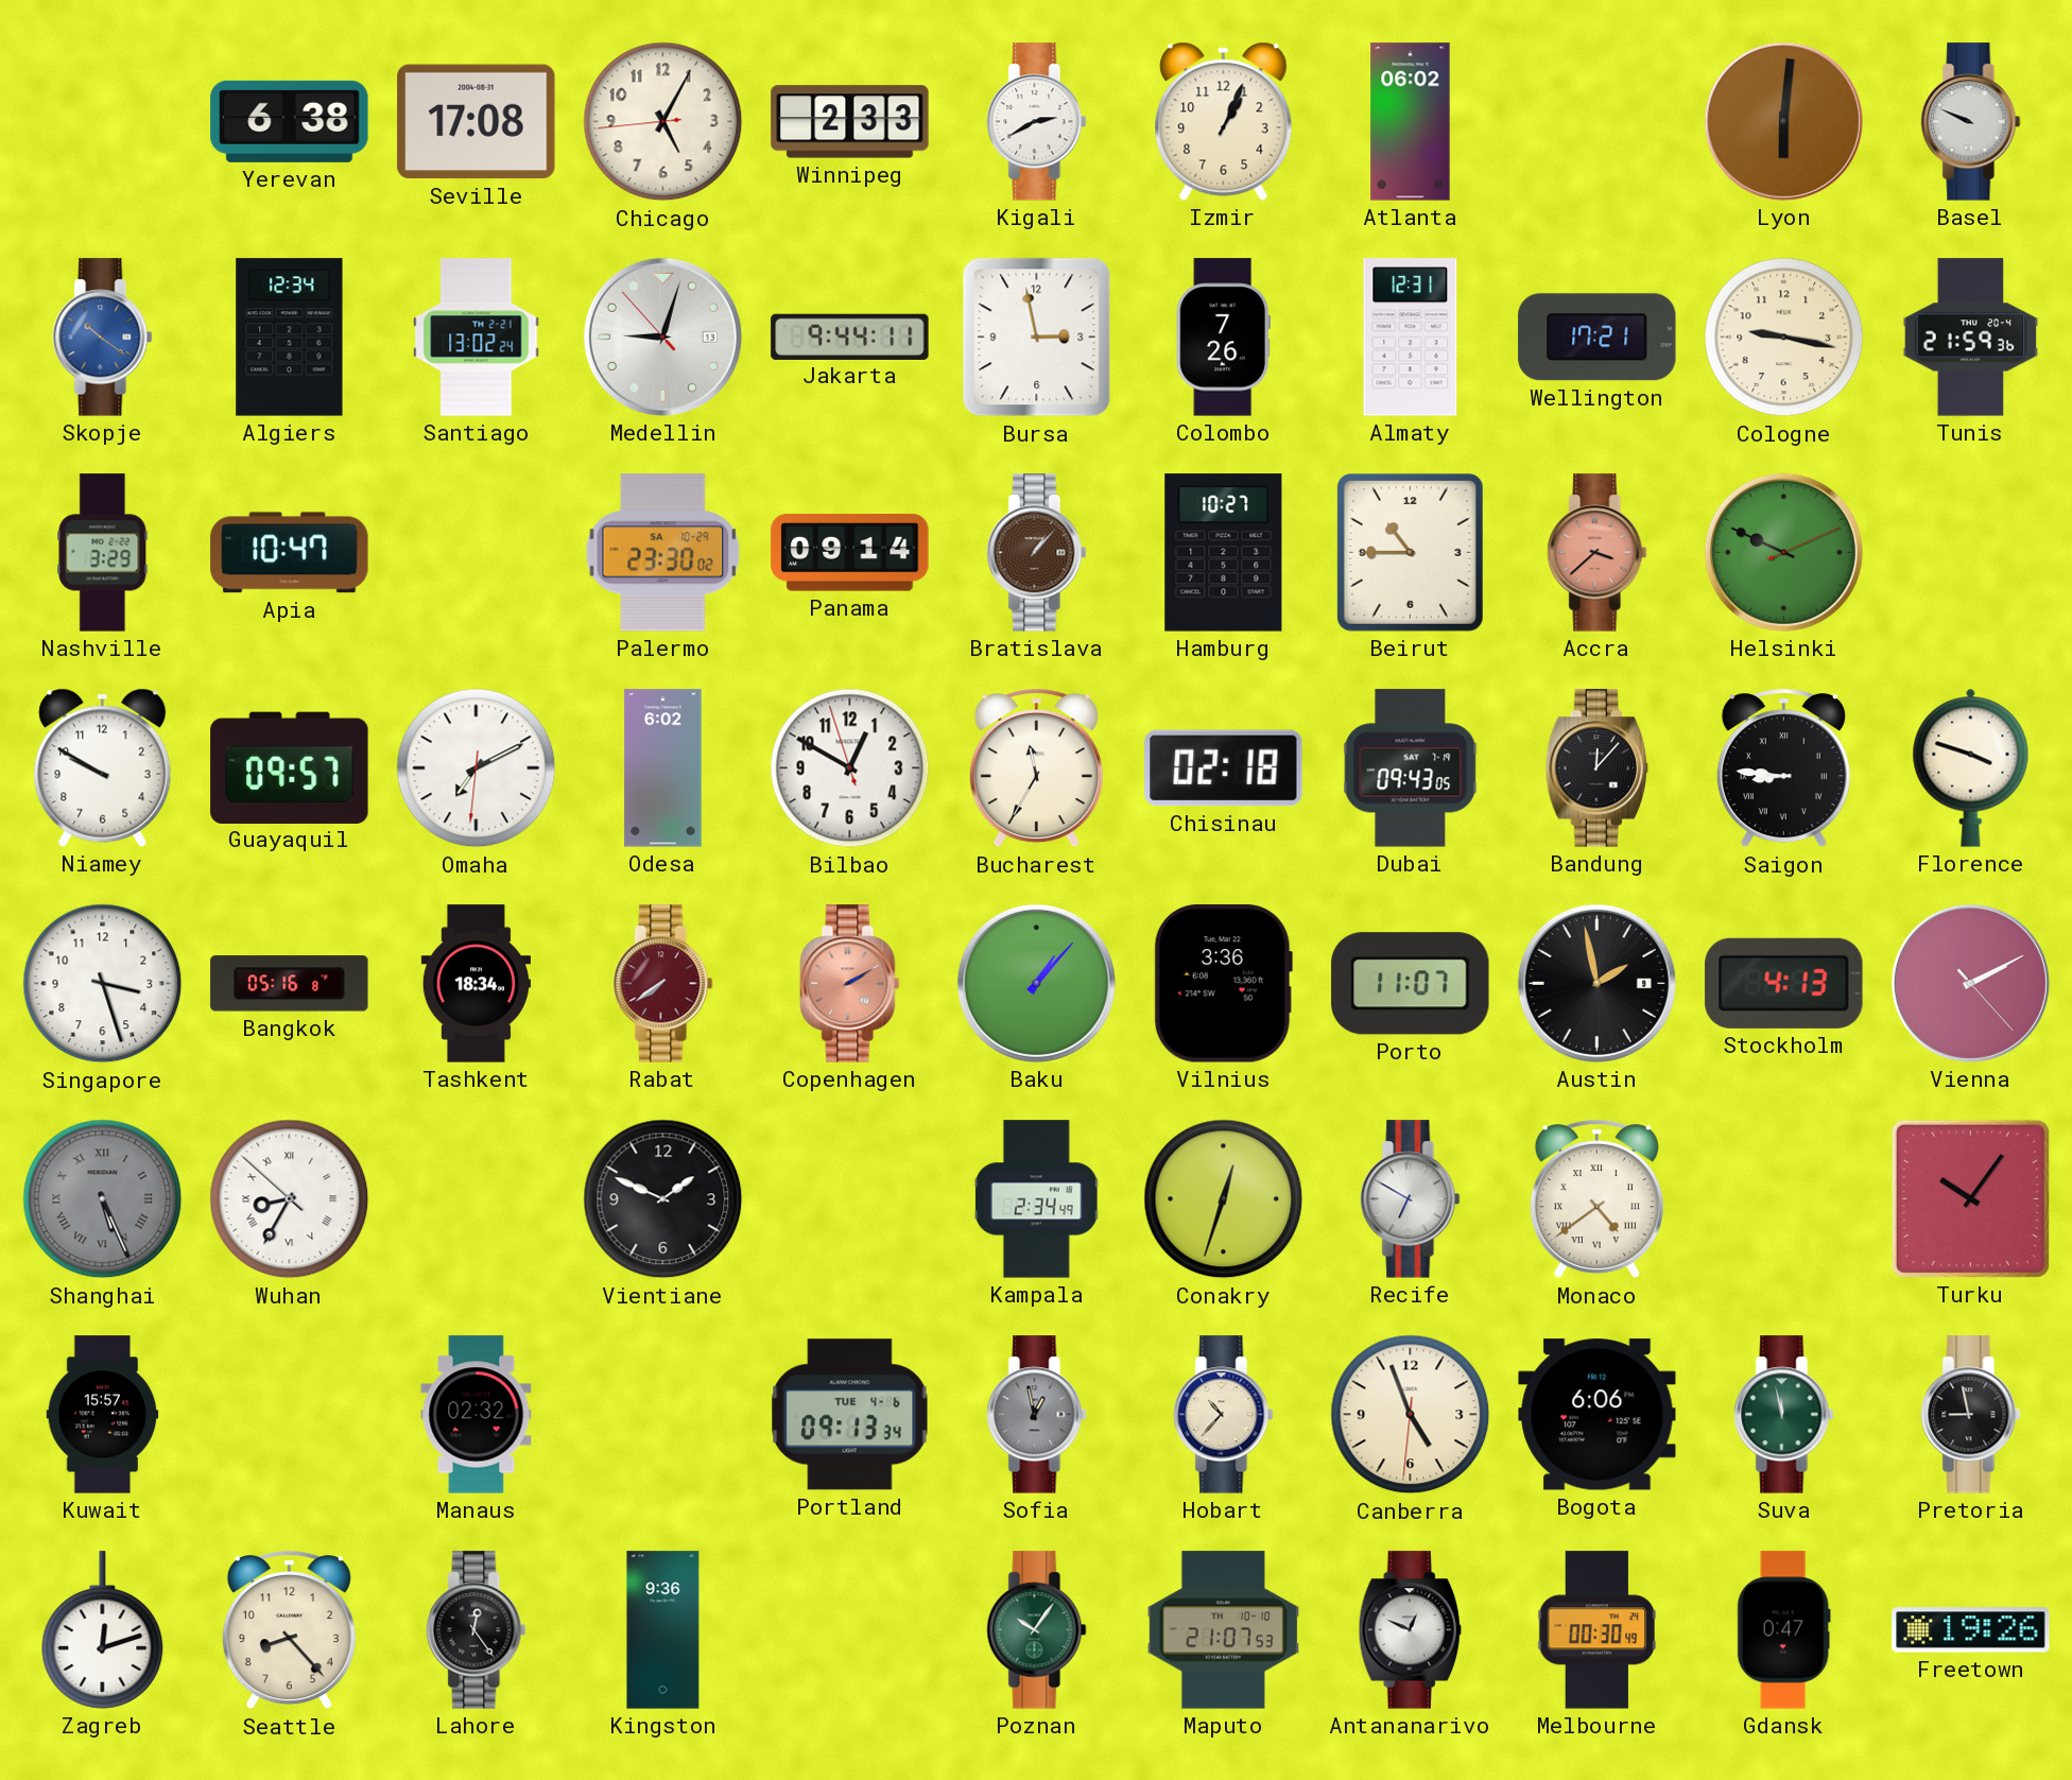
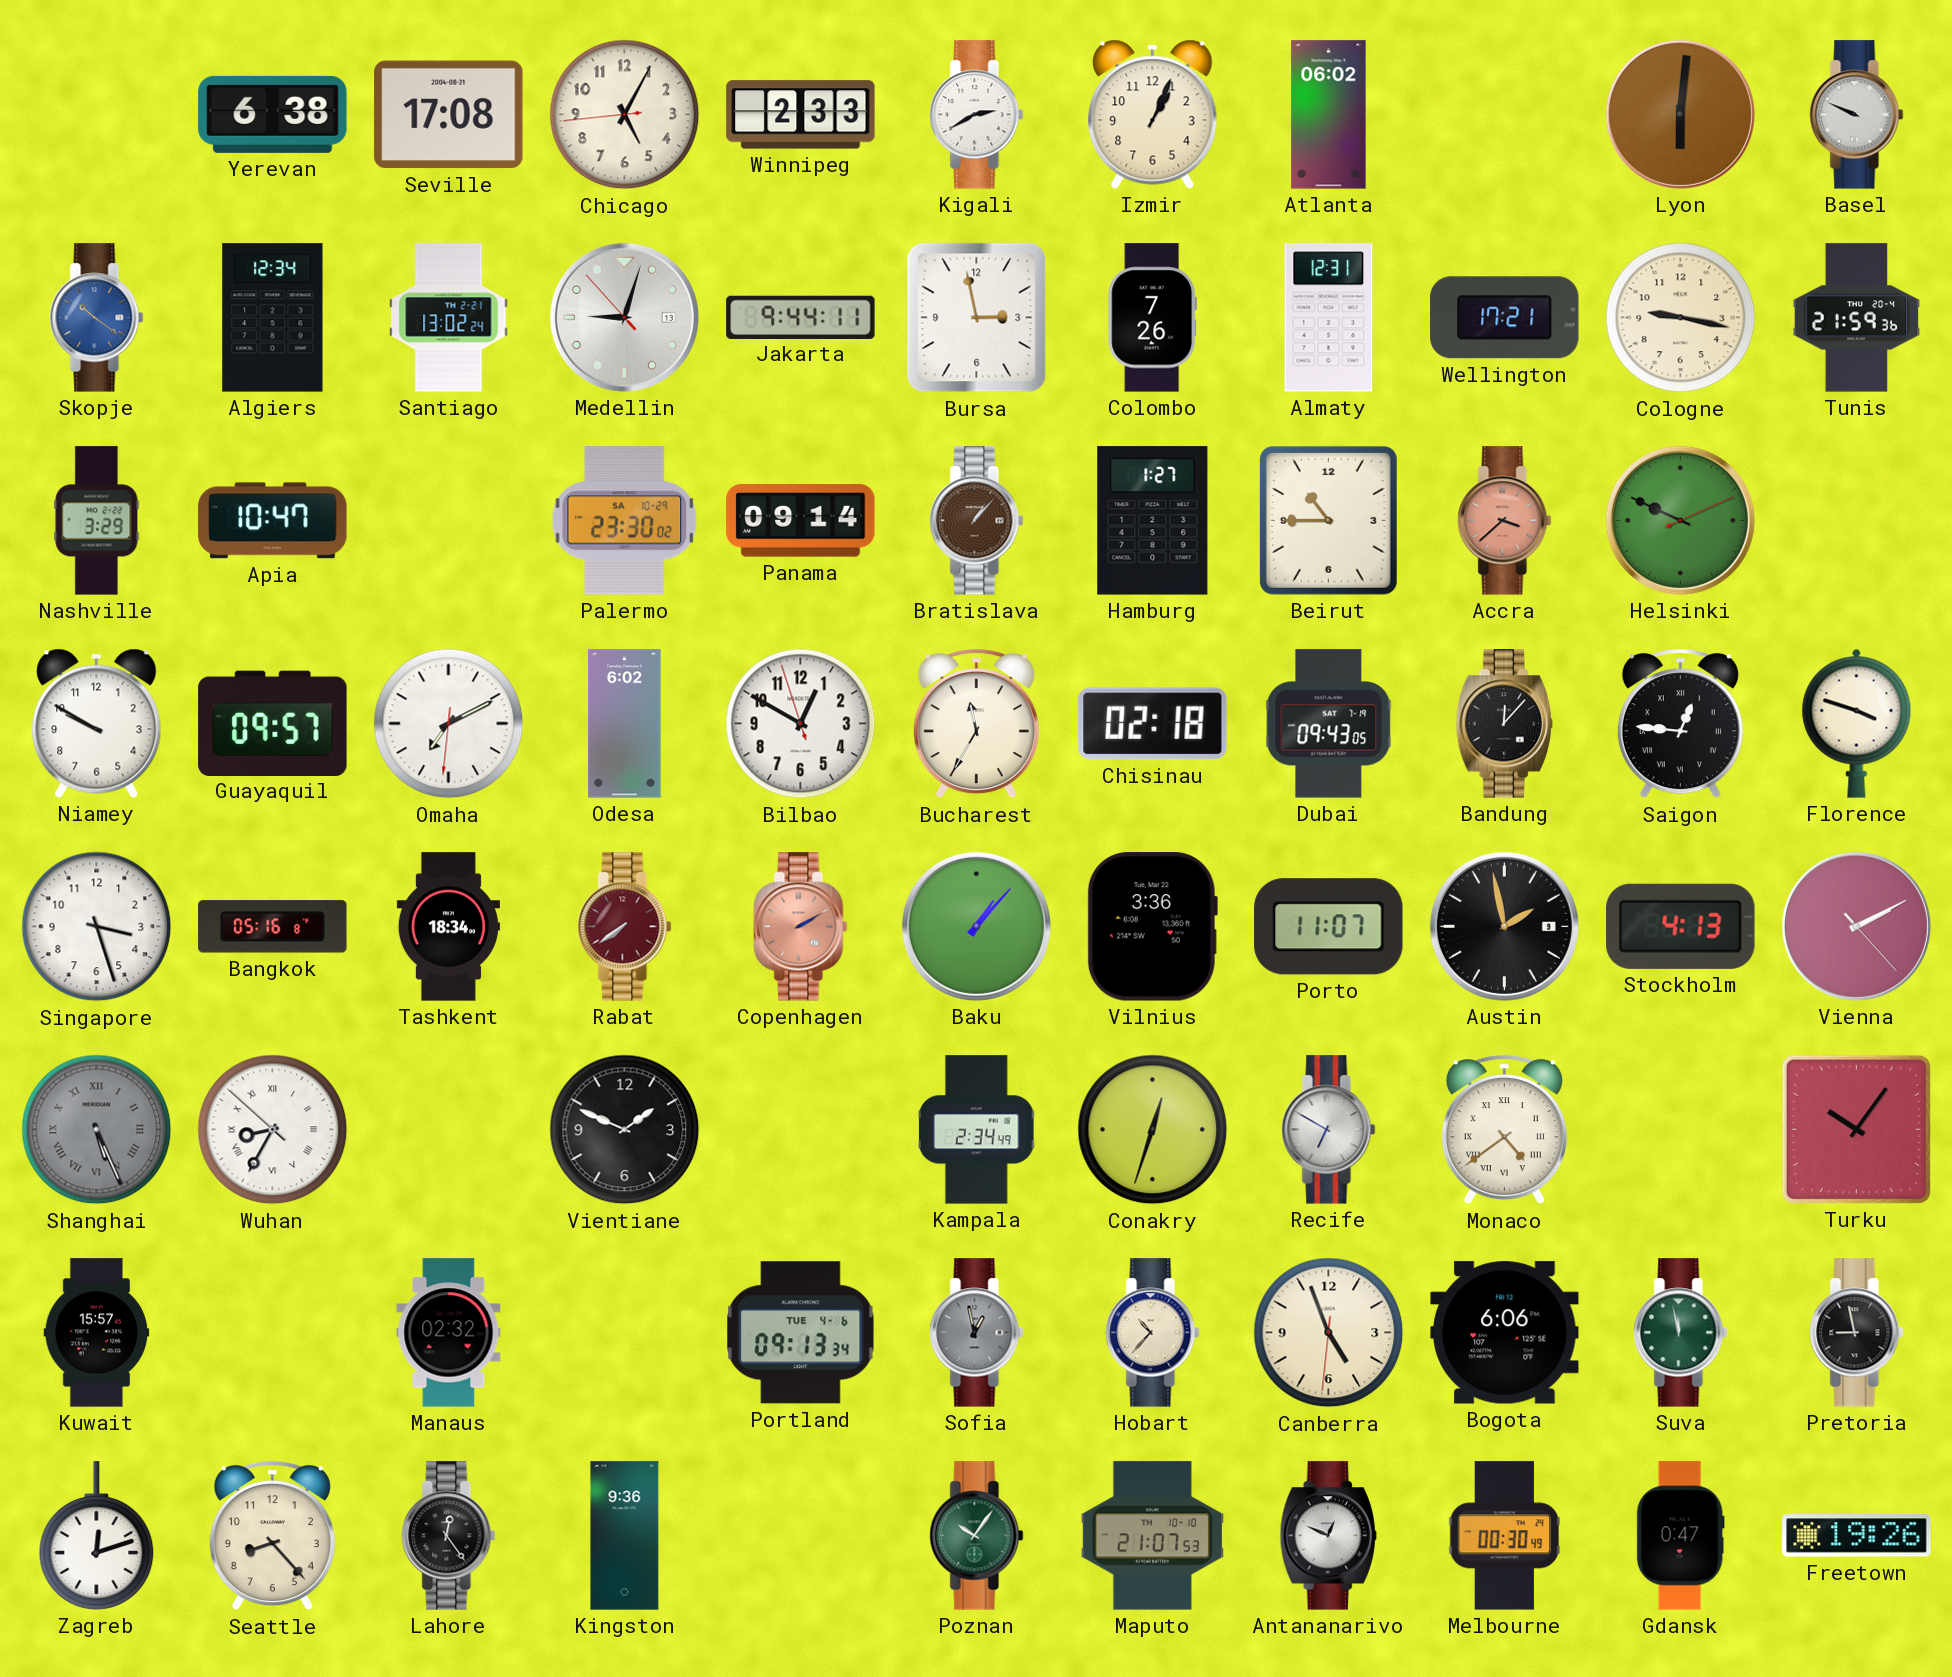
Hamburg: 10:27 -> 1:27
Saigon: 8:46 -> 12:46
